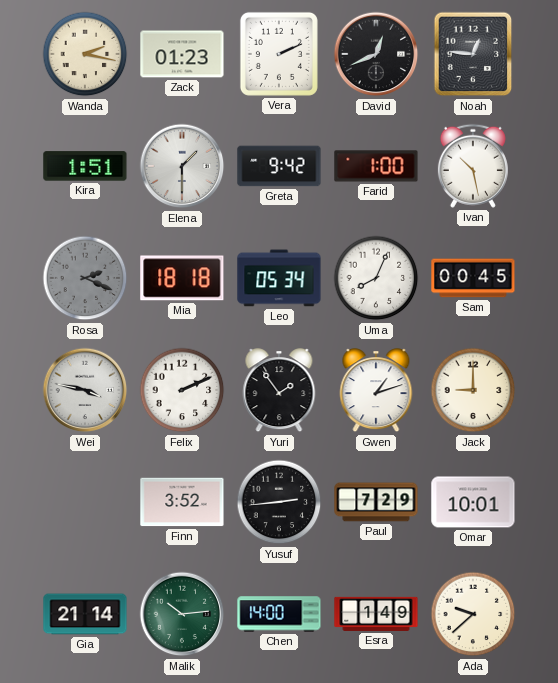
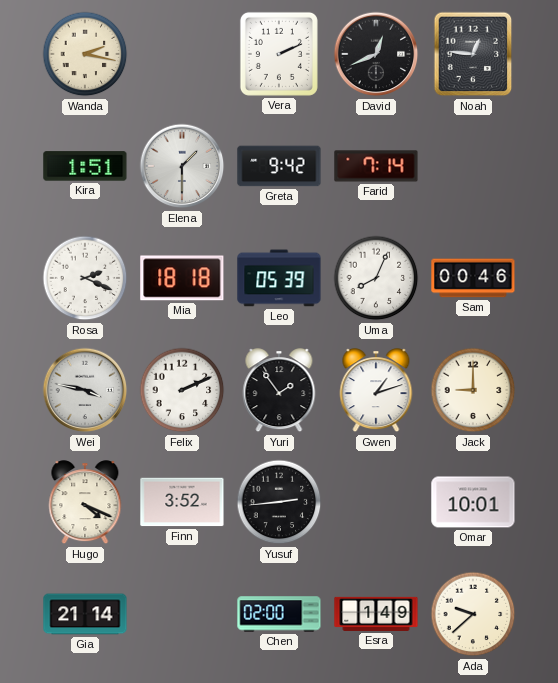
Zack: 01:23 -> none
Farid: 1:00 -> 7:14
Ivan: 10:28 -> none
Rosa dial: grey -> white
Leo: 05:34 -> 05:39
Sam: 00:45 -> 00:46
Hugo: none -> 4:19
Paul: 7:29 -> none
Malik: 10:14 -> none
Chen: 14:00 -> 02:00
